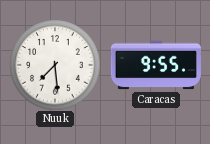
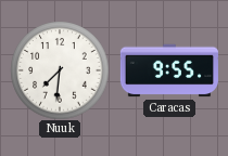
Nuuk: 7:29 -> 7:31
